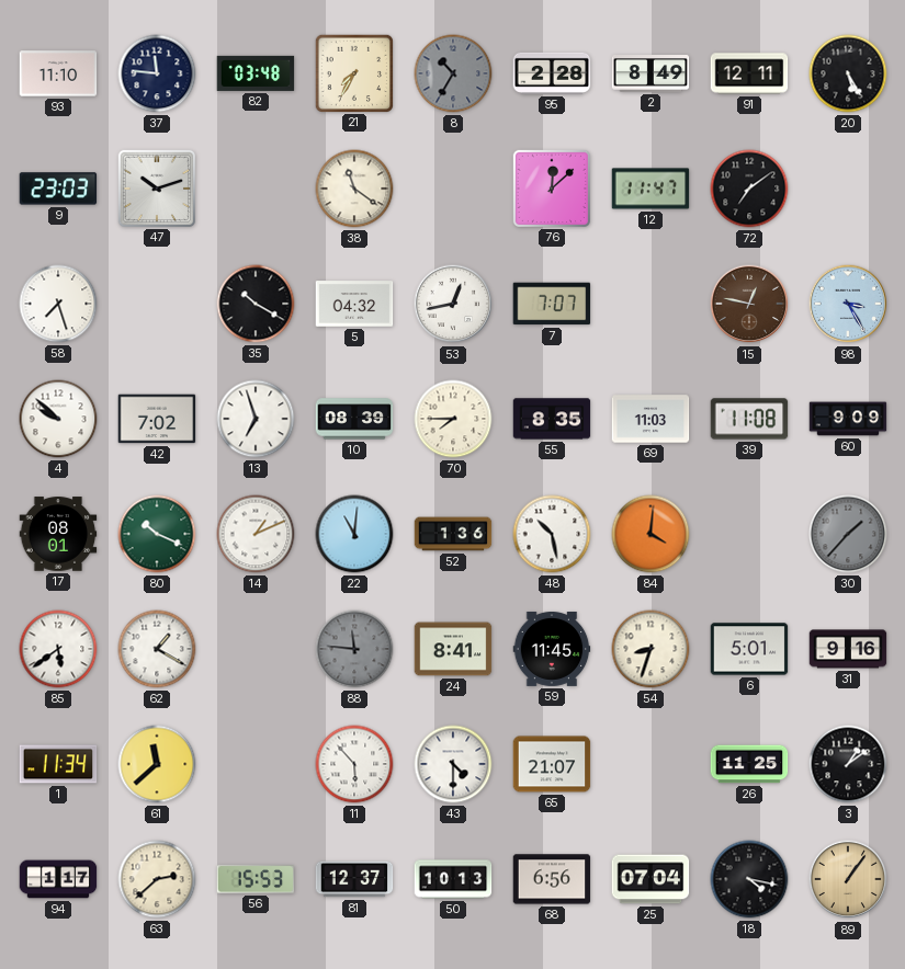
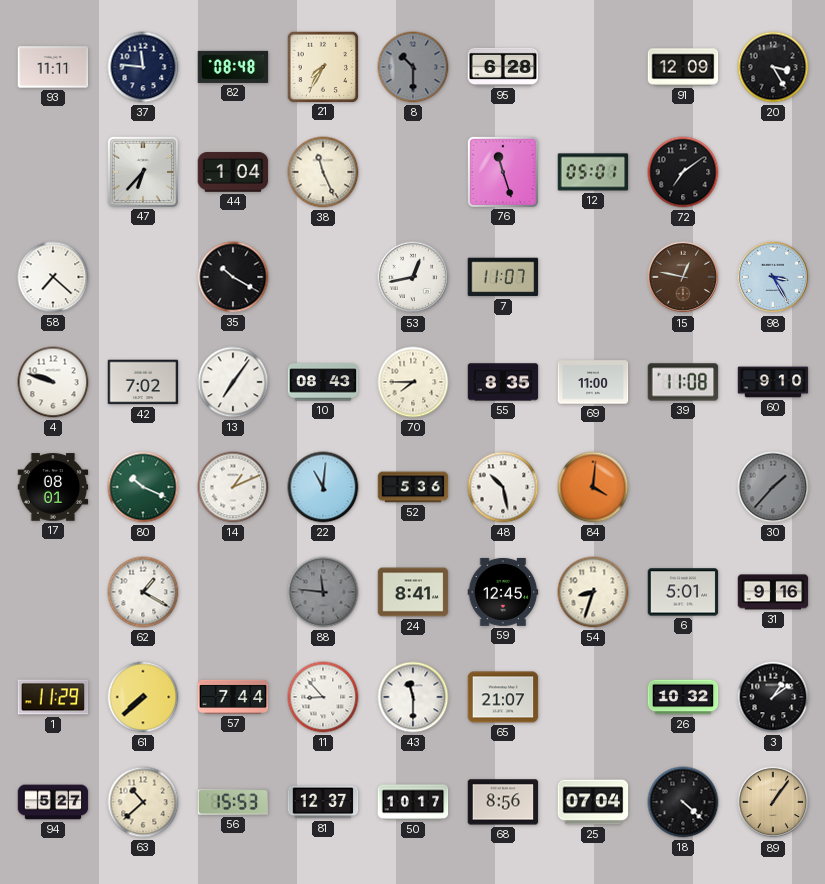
93: 11:10 -> 11:11
82: 03:48 -> 08:48
8: 10:35 -> 10:30
95: 2:28 -> 6:28
2: 8:49 -> none
91: 12:11 -> 12:09
20: 5:25 -> 3:25
9: 23:03 -> none
47: 10:12 -> 6:37
44: none -> 1:04
38: 11:21 -> 11:26
76: 12:08 -> 11:27
12: 11:47 -> 05:01
58: 7:27 -> 7:22
5: 04:32 -> none
7: 7:07 -> 11:07
4: 9:52 -> 9:48
13: 6:57 -> 7:06
10: 08:39 -> 08:43
69: 11:03 -> 11:00
60: 9:09 -> 9:10
52: 1:36 -> 5:36
85: 5:39 -> none
59: 11:45 -> 12:45
1: 11:34 -> 11:29
61: 11:38 -> 7:38
57: none -> 7:44
11: 5:53 -> 8:53
43: 4:30 -> 11:30
26: 11:25 -> 10:32
94: 1:17 -> 5:27
63: 2:38 -> 10:38
50: 10:13 -> 10:17
68: 6:56 -> 8:56
18: 4:17 -> 4:22
